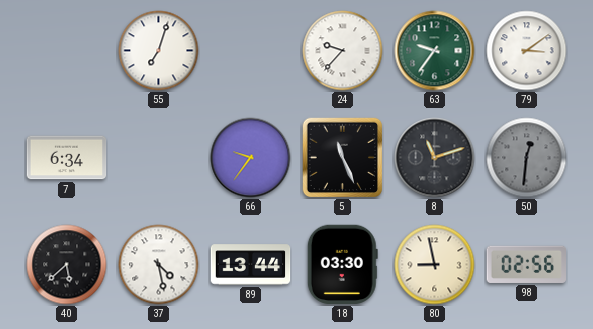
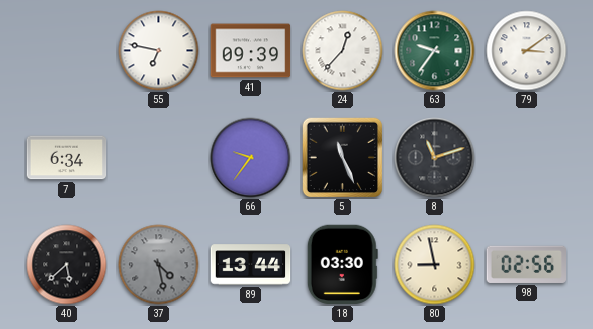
55: 7:03 -> 6:47
41: none -> 09:39
24: 9:37 -> 12:37
50: 12:31 -> none
37 dial: white -> grey
